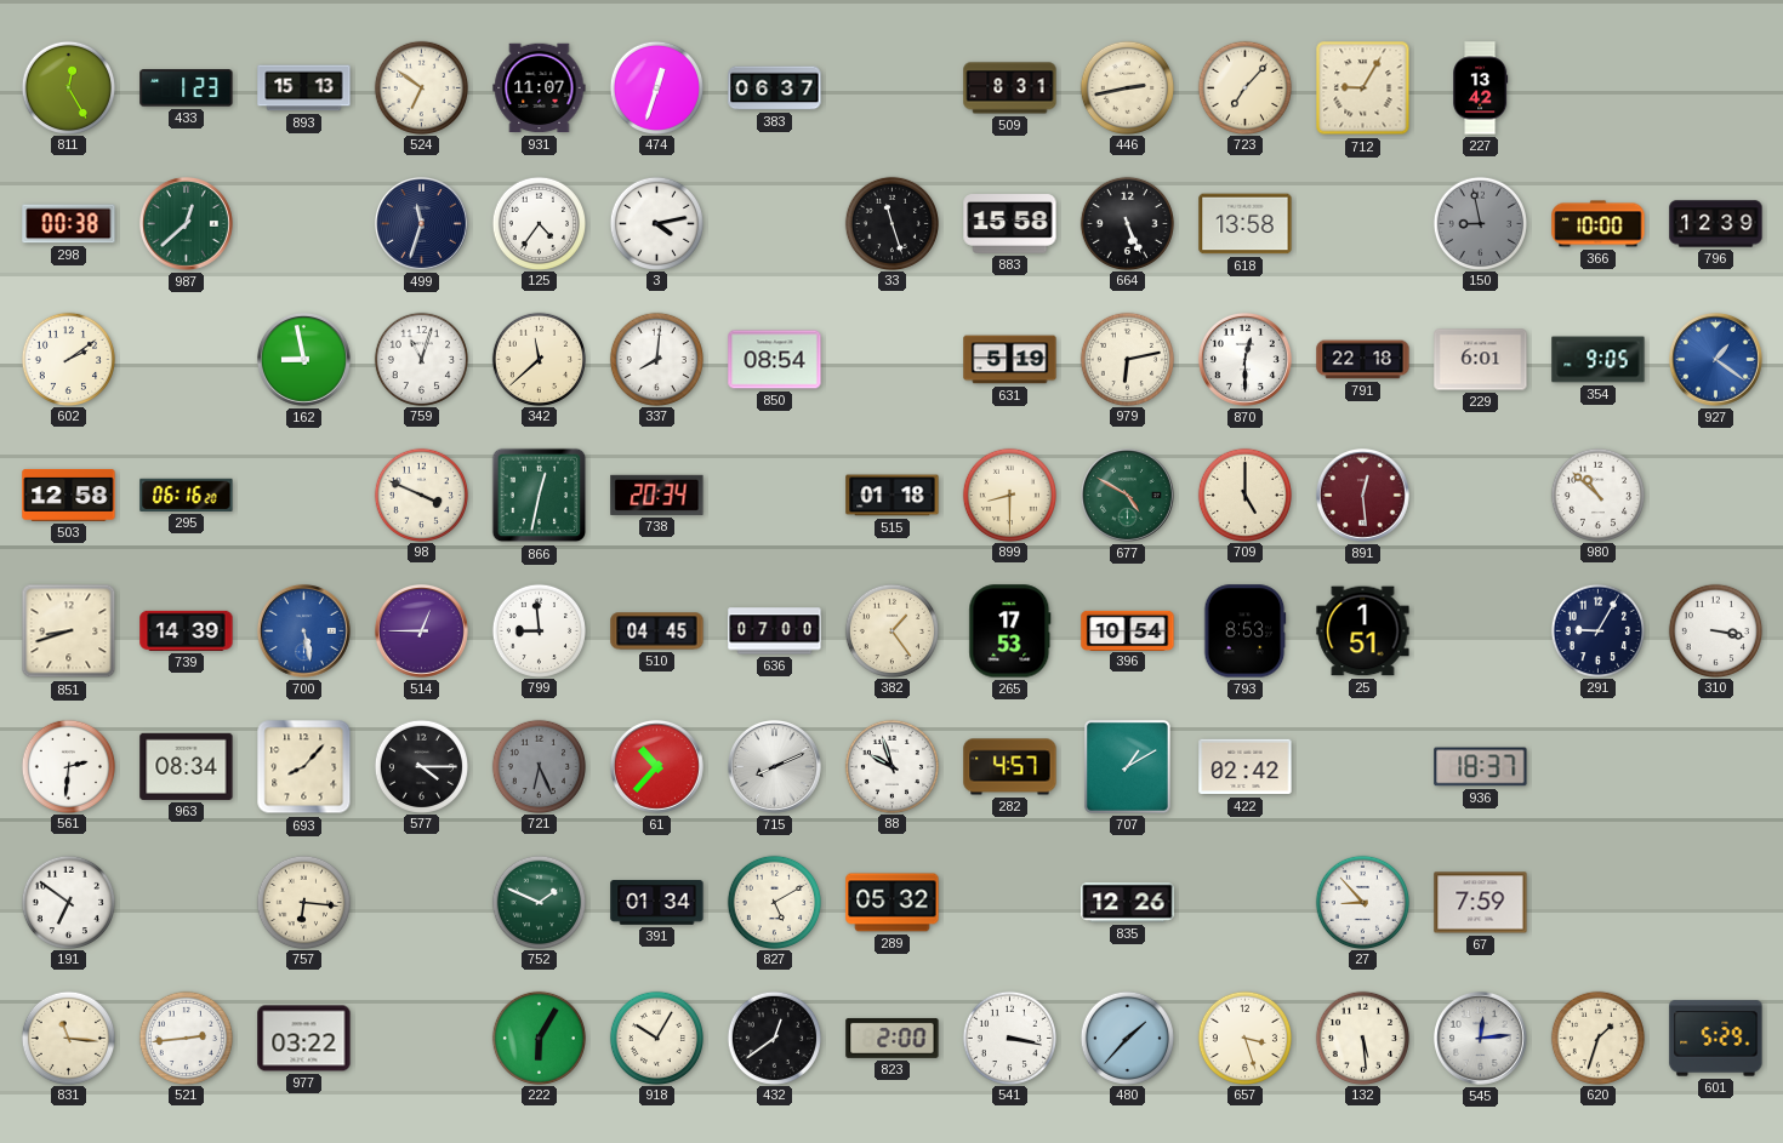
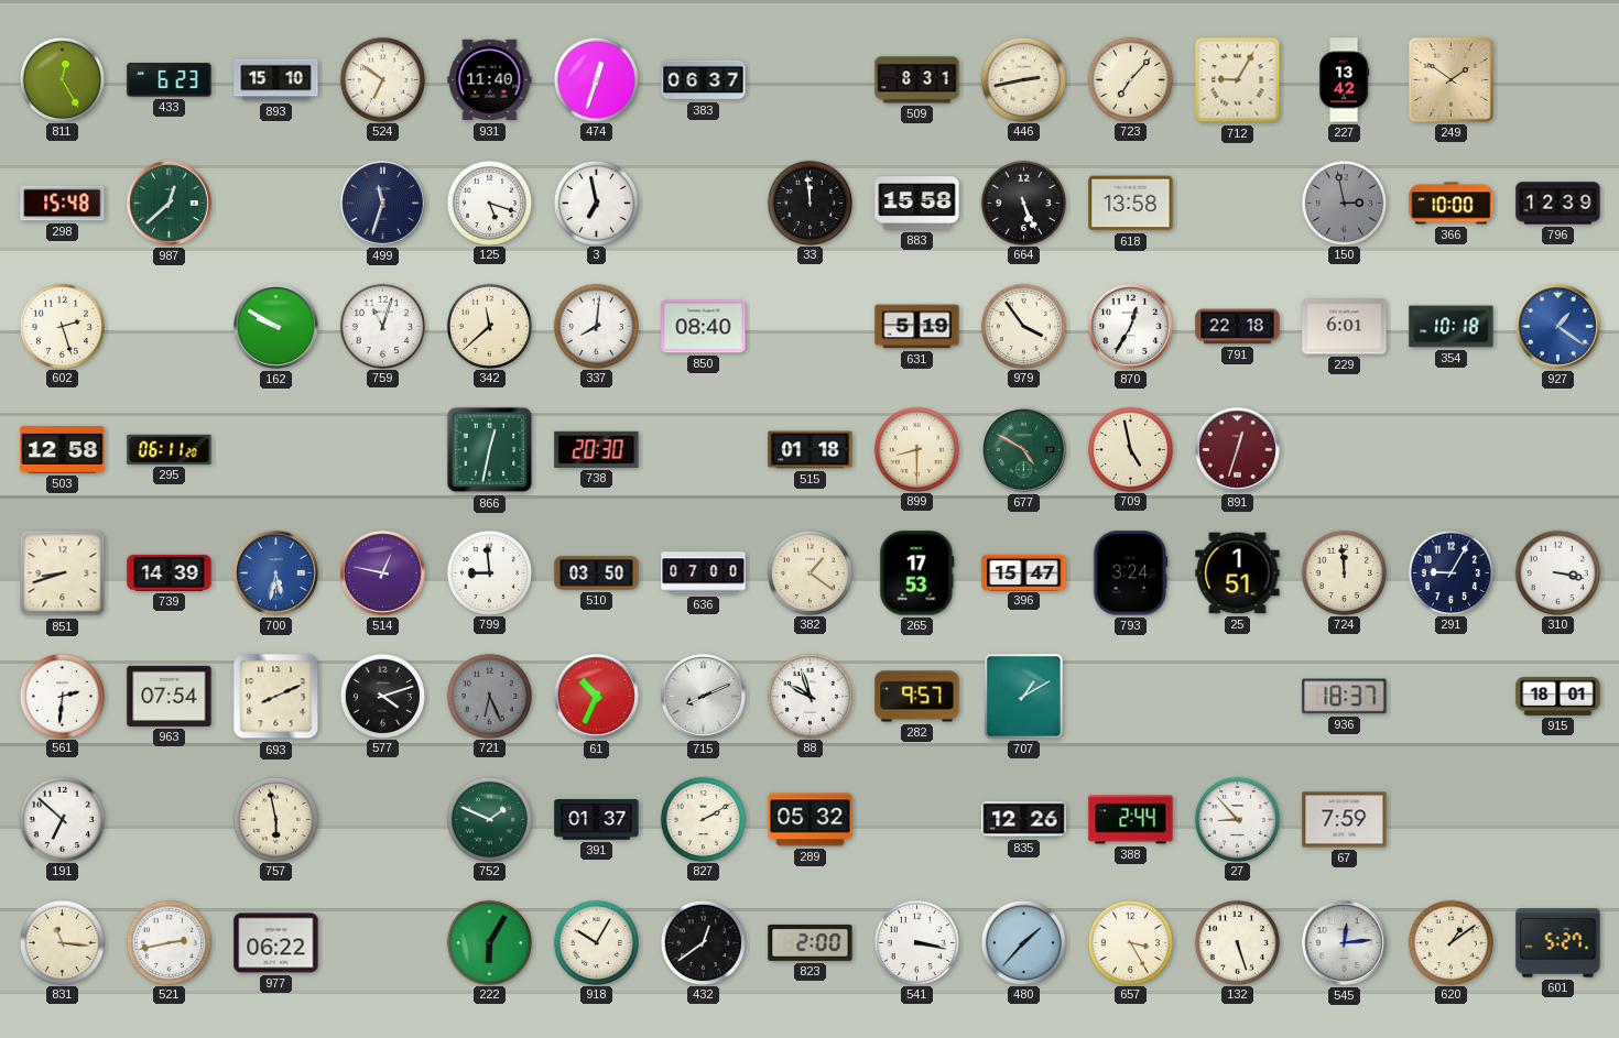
433: 1:23 -> 6:23
893: 15:13 -> 15:10
931: 11:07 -> 11:40
249: none -> 1:51
298: 00:38 -> 15:48
125: 4:36 -> 5:18
3: 4:13 -> 6:58
33: 11:27 -> 11:59
150: 8:58 -> 2:58
602: 2:09 -> 2:27
162: 8:58 -> 9:50
850: 08:54 -> 08:40
979: 6:13 -> 3:54
870: 12:30 -> 12:35
354: 9:05 -> 10:18
295: 06:16 -> 06:11
98: 3:49 -> none
738: 20:34 -> 20:30
709: 5:00 -> 4:58
891: 12:29 -> 12:33
980: 10:52 -> none
700: 5:28 -> 5:32
514: 12:45 -> 12:47
510: 04:45 -> 03:50
382: 1:24 -> 1:21
396: 10:54 -> 15:47
793: 8:53 -> 3:24
724: none -> 11:59
963: 08:34 -> 07:54
693: 8:07 -> 8:11
577: 4:15 -> 4:12
61: 10:37 -> 10:34
282: 4:57 -> 9:57
422: 02:42 -> none
915: none -> 18:01
191: 6:51 -> 6:52
757: 6:16 -> 5:58
391: 01:34 -> 01:37
827: 5:10 -> 2:10
388: none -> 2:44
521: 2:44 -> 2:43
977: 03:22 -> 06:22
657: 3:27 -> 3:25
132: 5:29 -> 5:27
620: 1:33 -> 1:09
601: 5:29 -> 5:27
